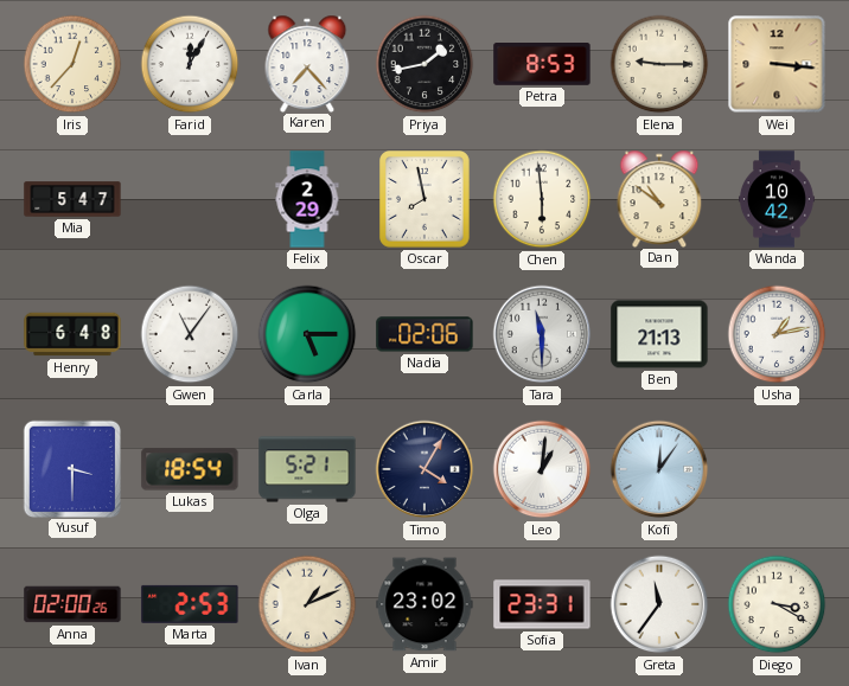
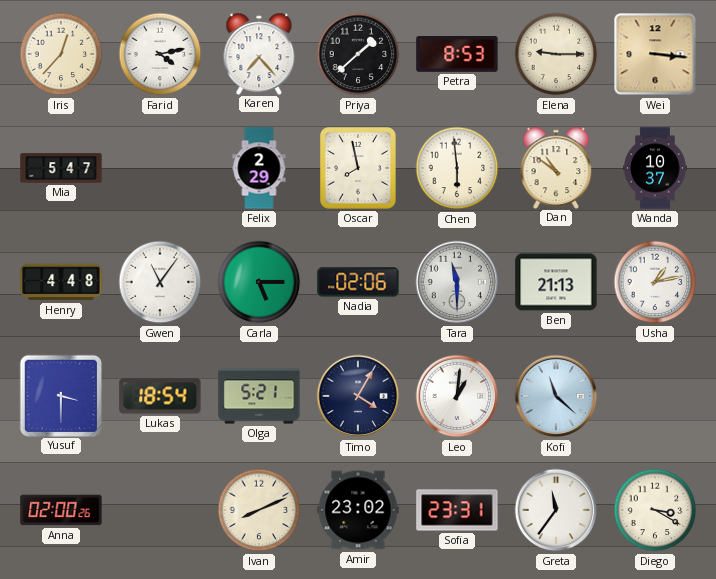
Farid: 12:05 -> 4:13
Priya: 1:43 -> 1:38
Wanda: 10:42 -> 10:37
Henry: 6:48 -> 4:48
Kofi: 12:06 -> 11:22
Marta: 2:53 -> none
Ivan: 1:11 -> 8:11
